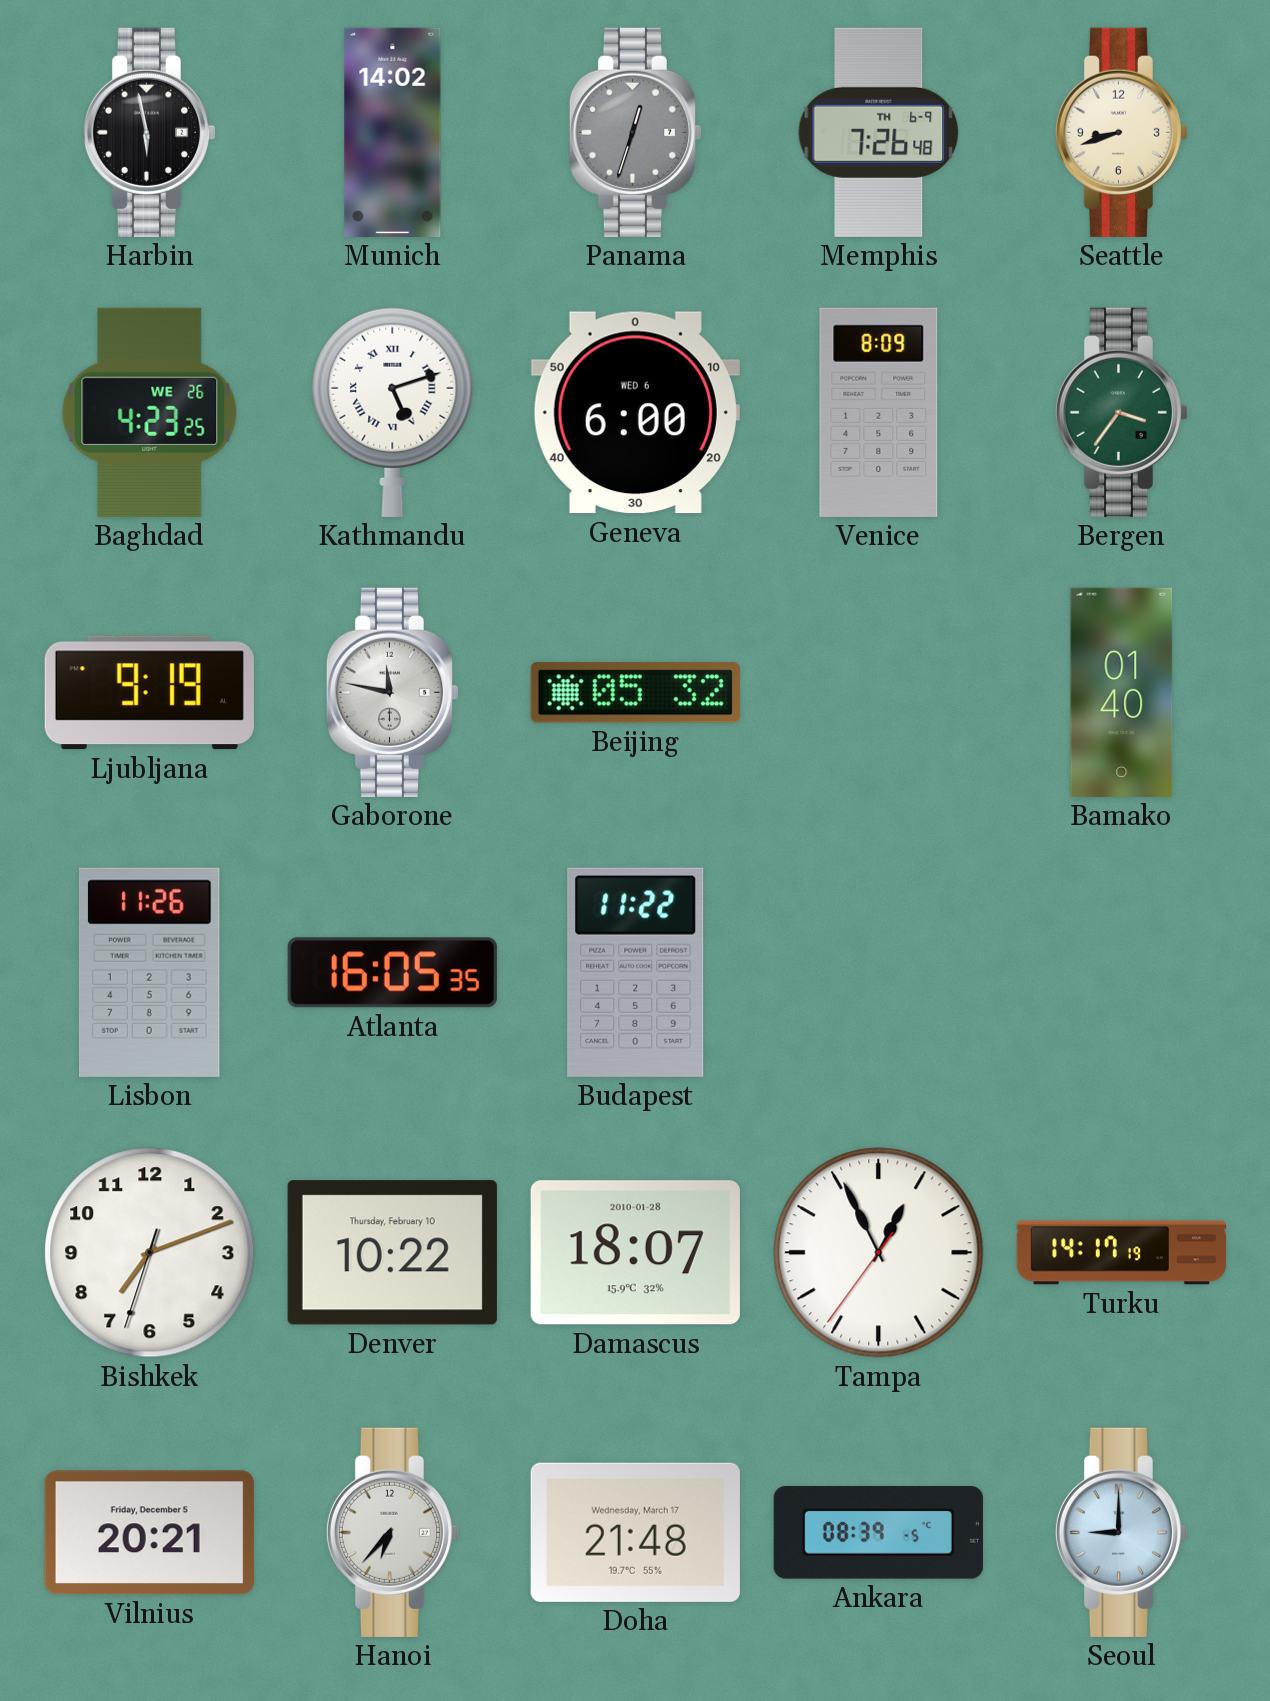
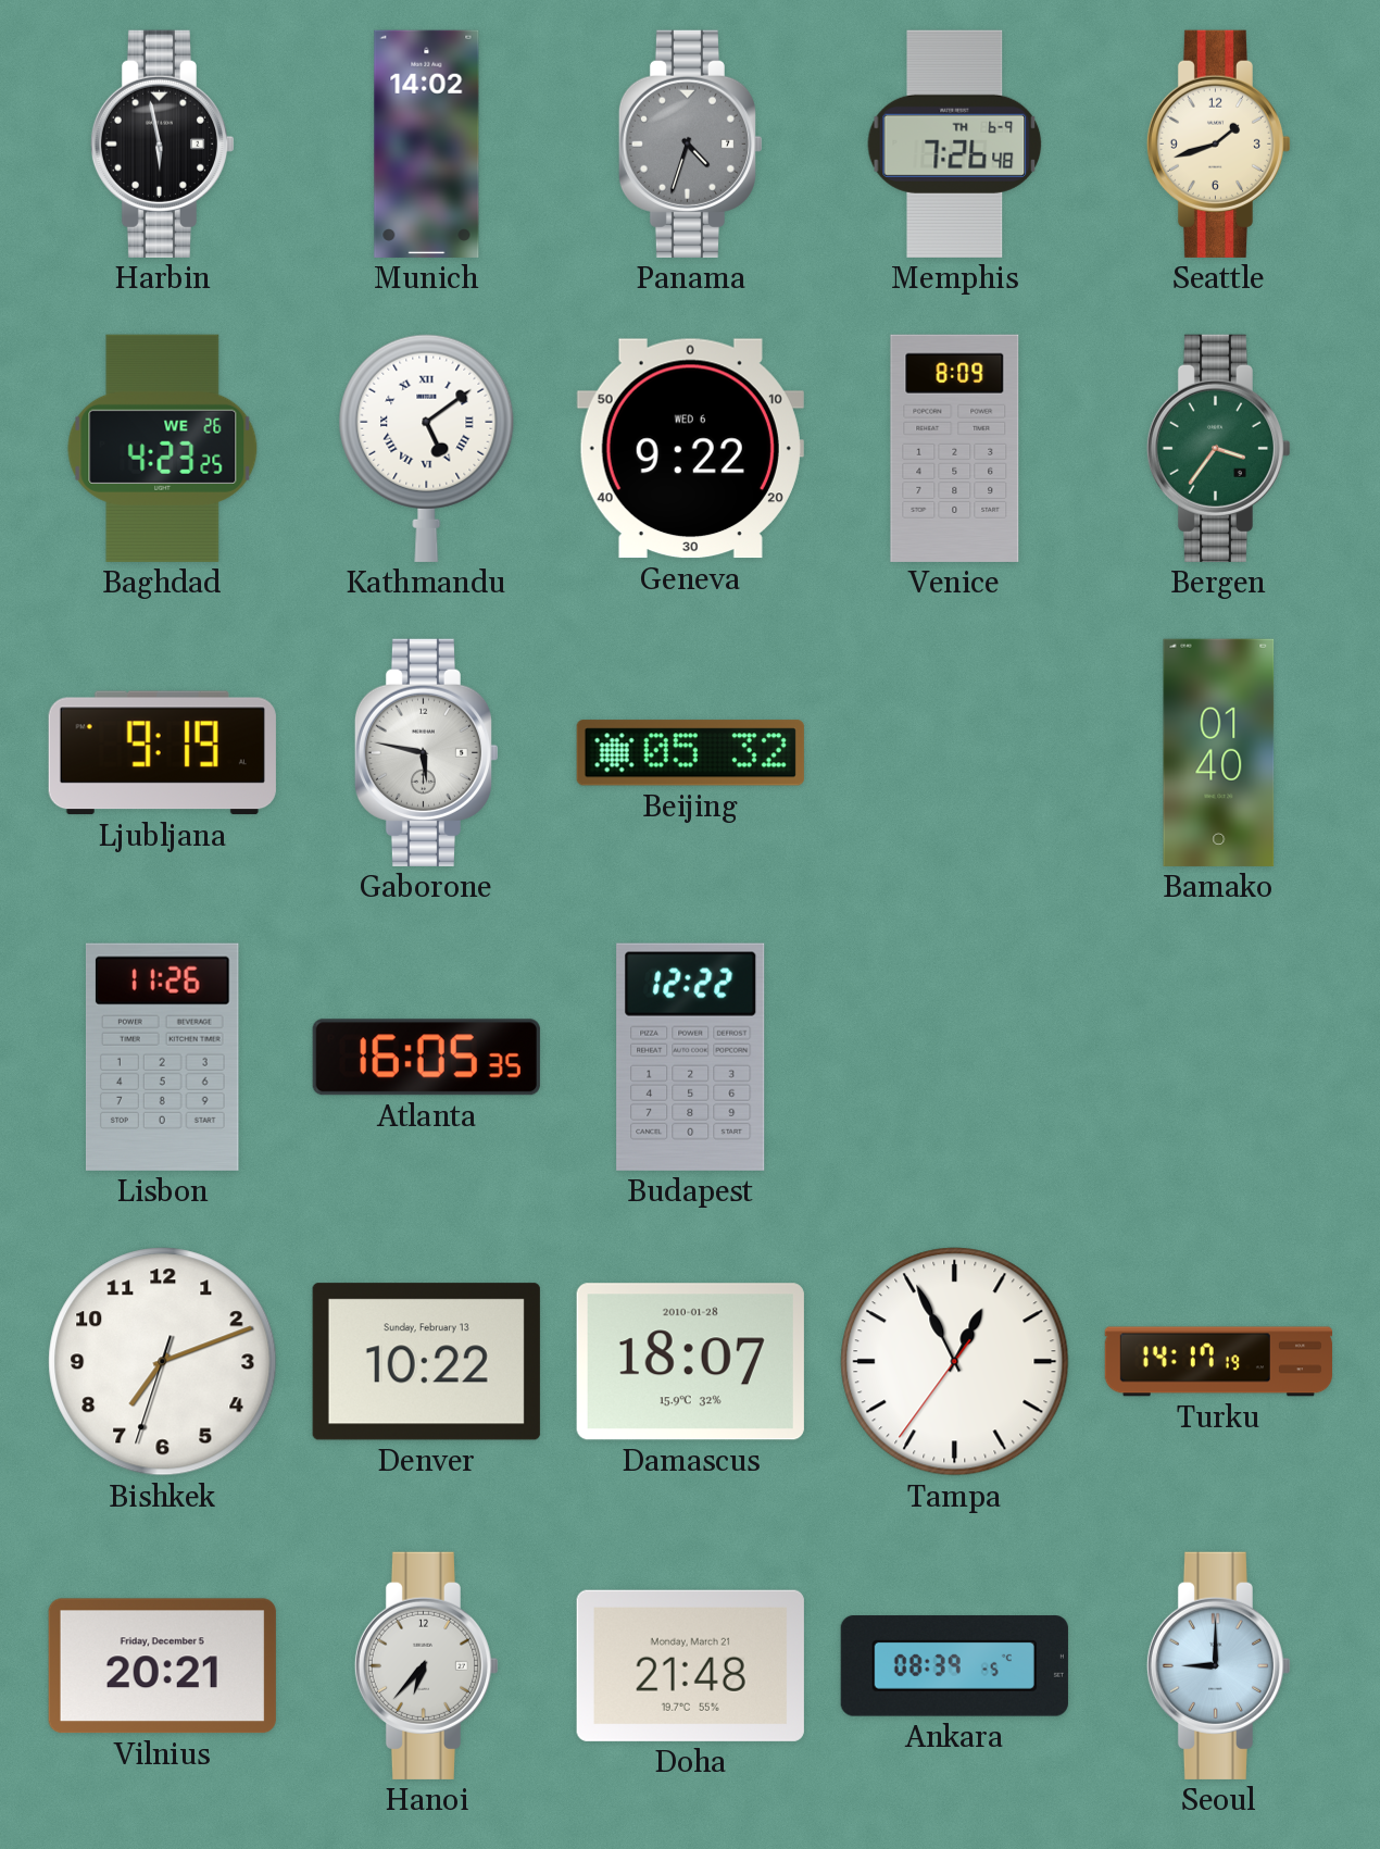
Panama: 12:33 -> 4:33
Seattle: 8:42 -> 1:42
Kathmandu: 5:12 -> 5:09
Geneva: 6:00 -> 9:22
Gaborone: 11:47 -> 5:47
Budapest: 11:22 -> 12:22
Denver date: Thursday, February 10 -> Sunday, February 13
Doha date: Wednesday, March 17 -> Monday, March 21
